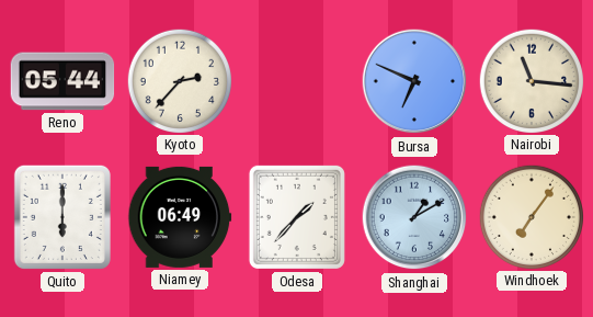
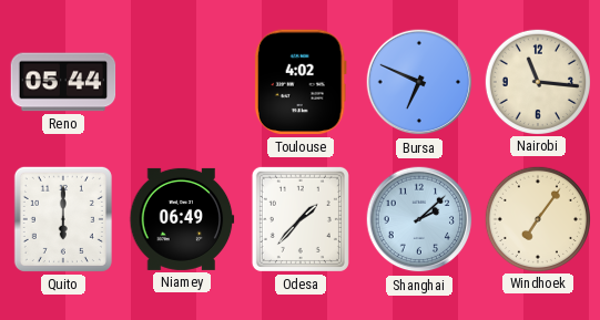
Kyoto: 2:37 -> none
Toulouse: none -> 4:02
Shanghai: 1:10 -> 2:08
